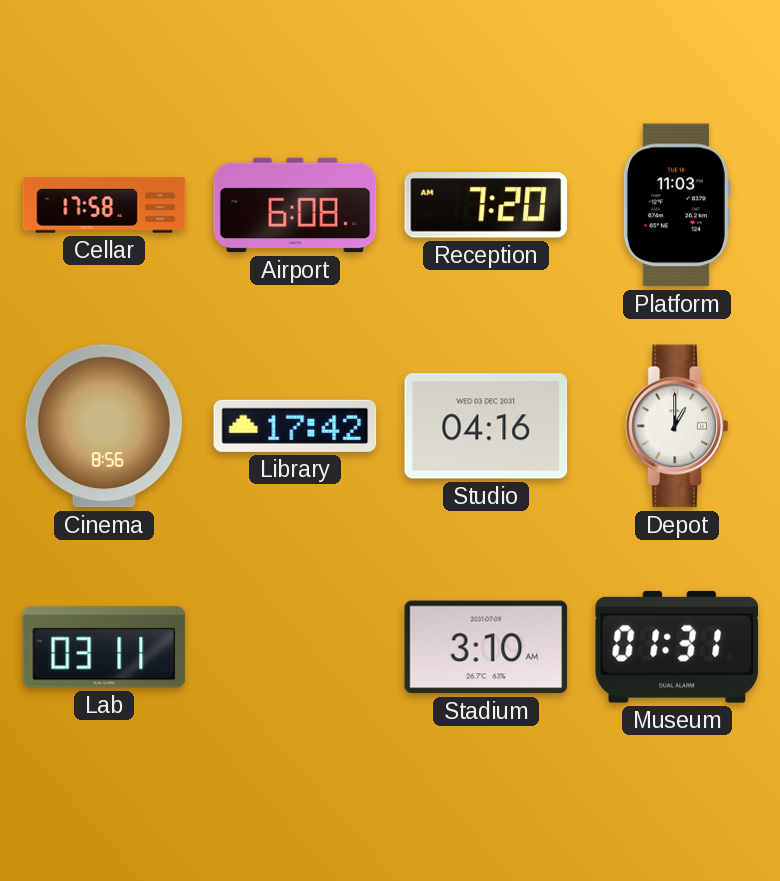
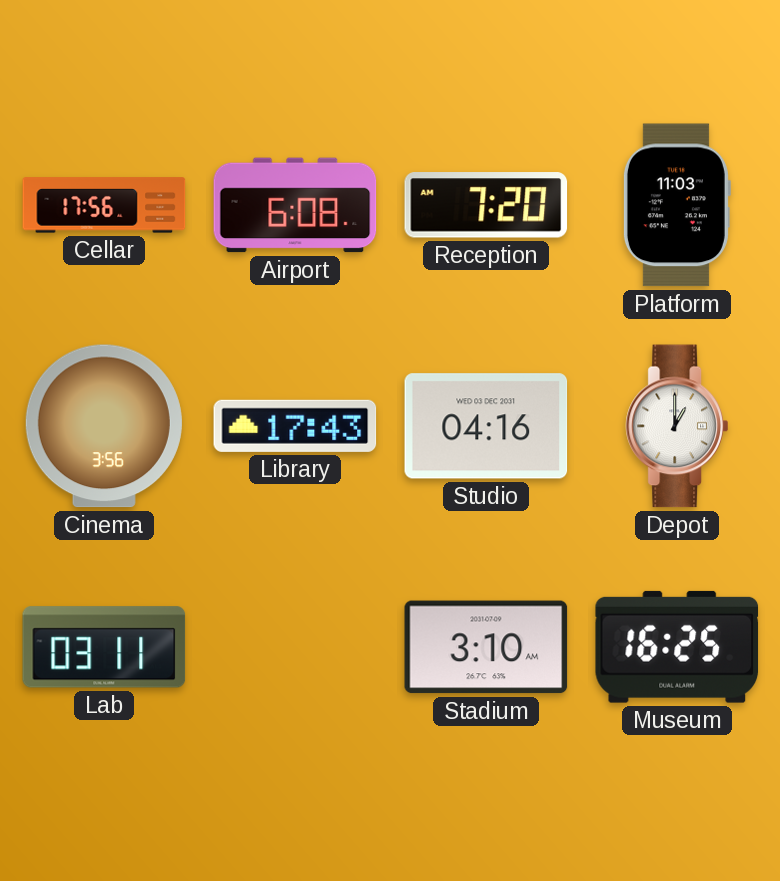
Cellar: 17:58 -> 17:56
Cinema: 8:56 -> 3:56
Library: 17:42 -> 17:43
Museum: 01:31 -> 16:25
